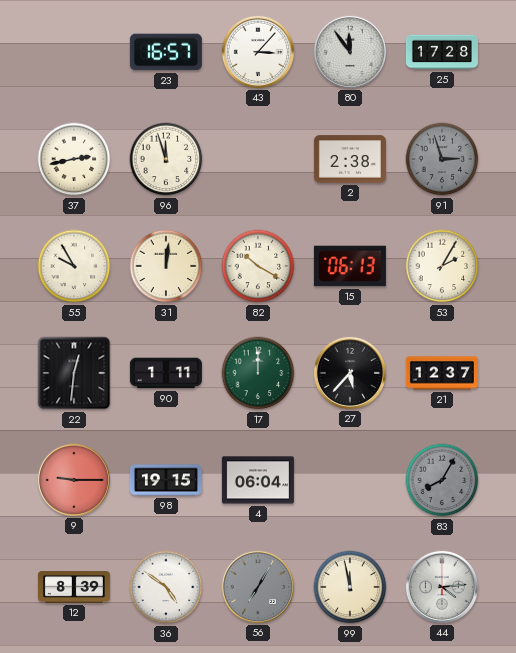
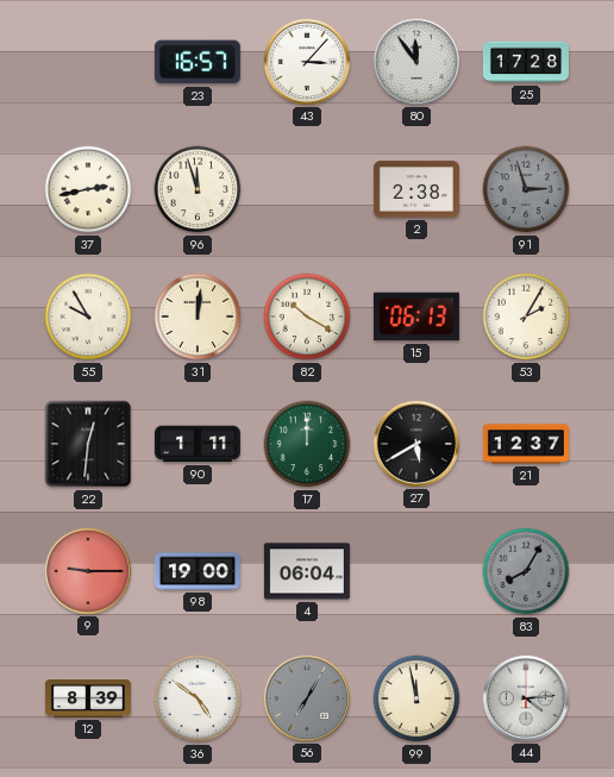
27: 5:37 -> 5:40
98: 19:15 -> 19:00
